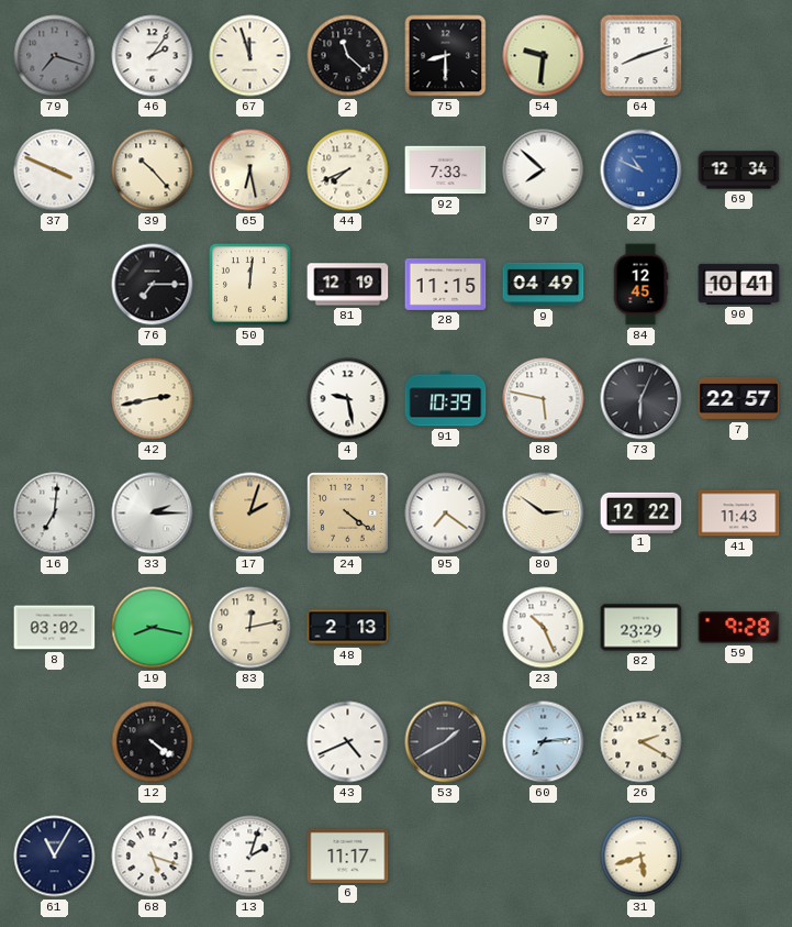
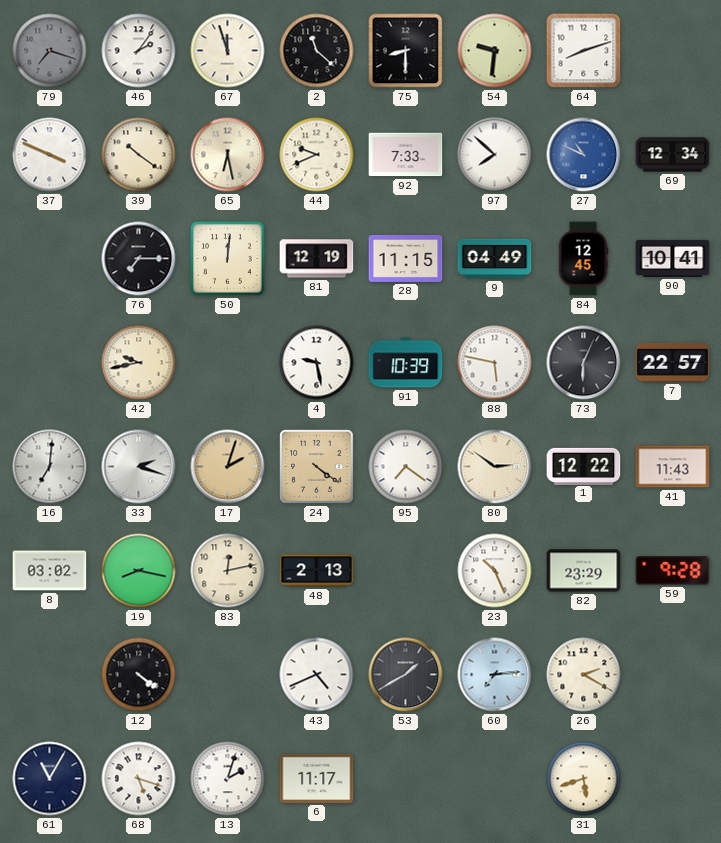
39: 10:23 -> 10:21
44: 7:41 -> 9:41
42: 2:43 -> 9:43
33: 2:15 -> 2:18
